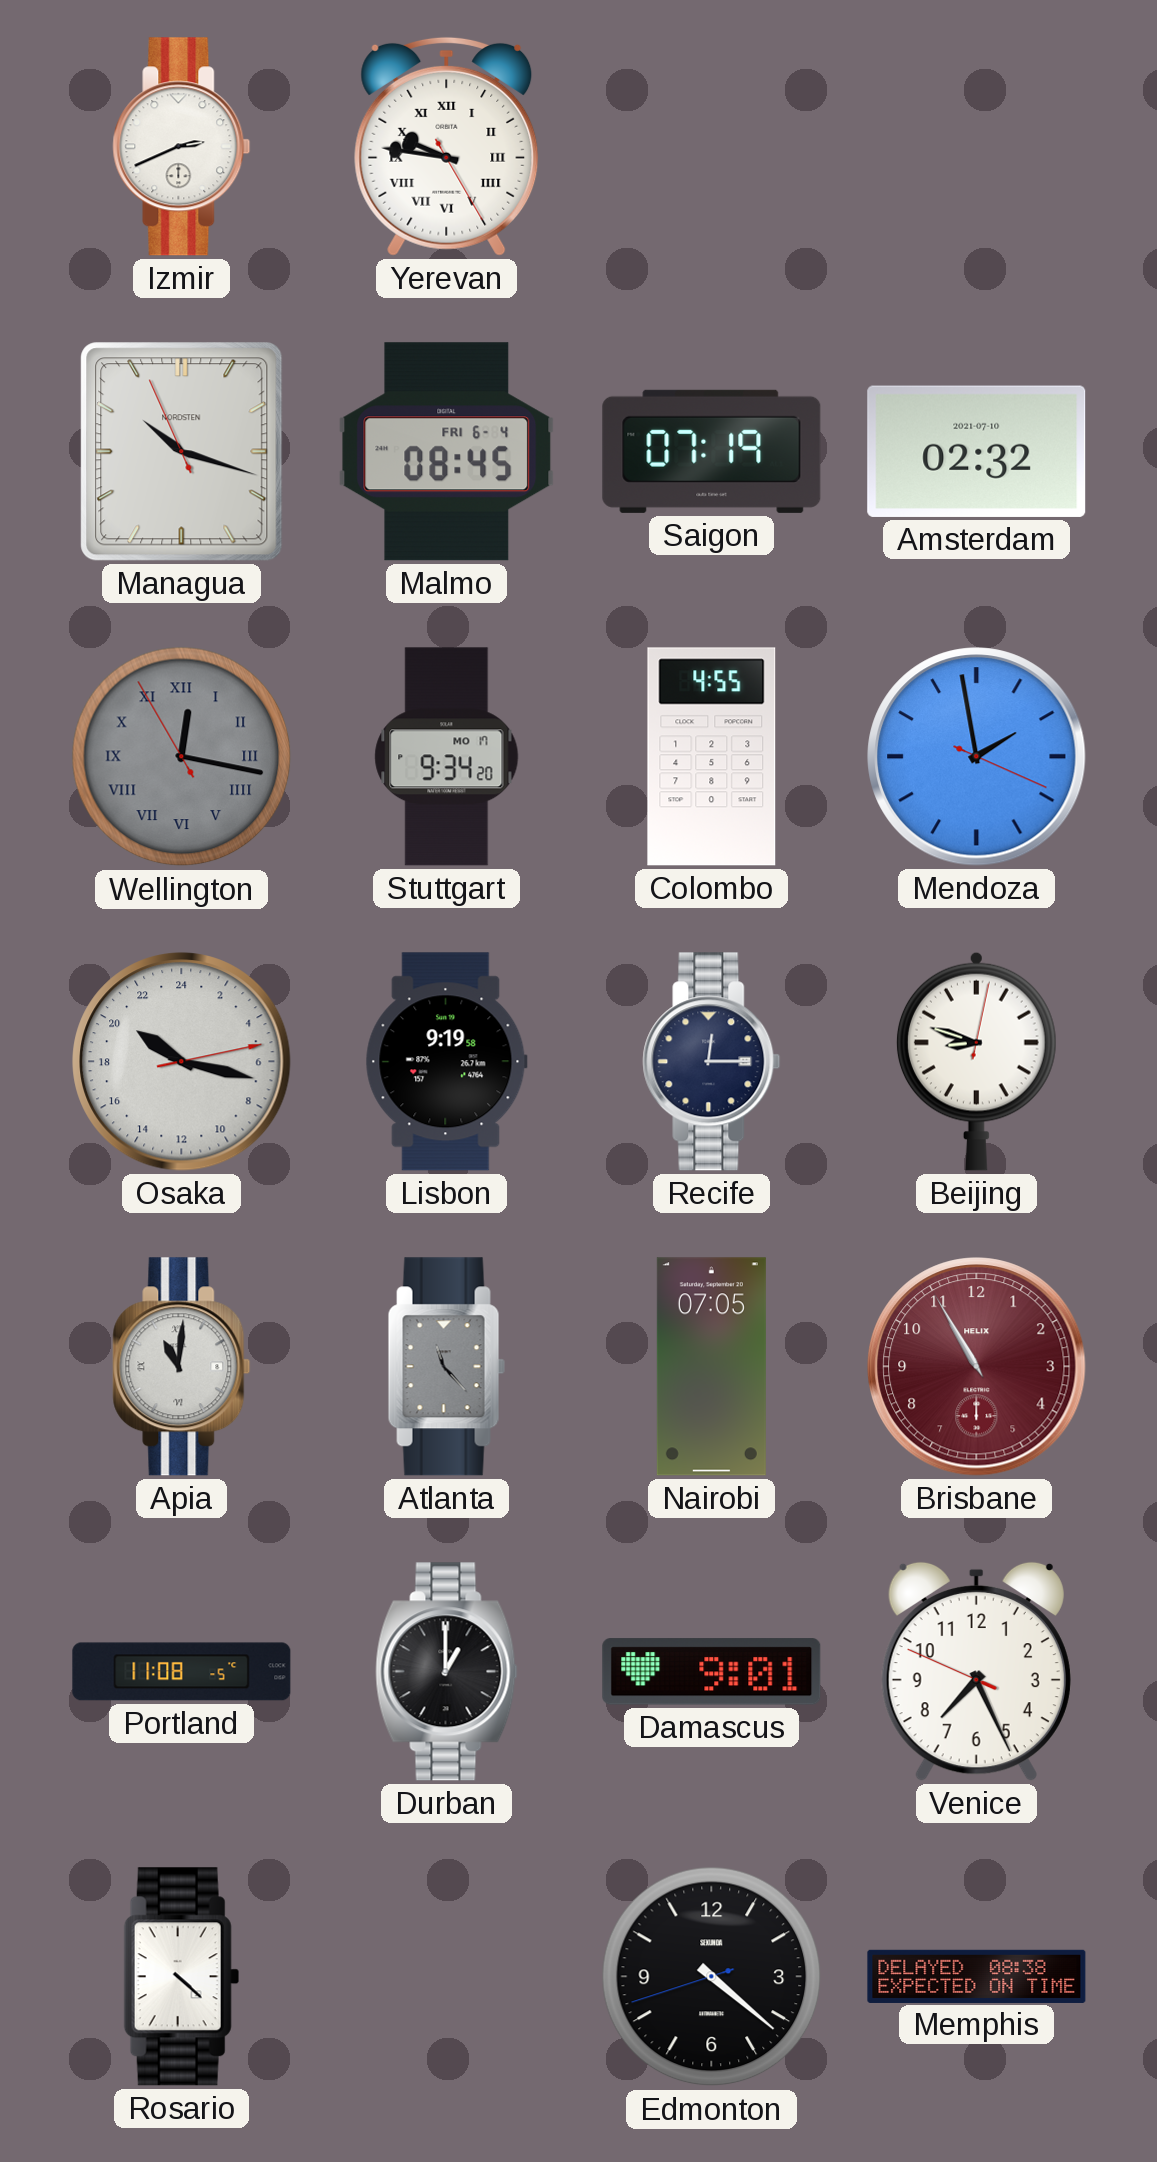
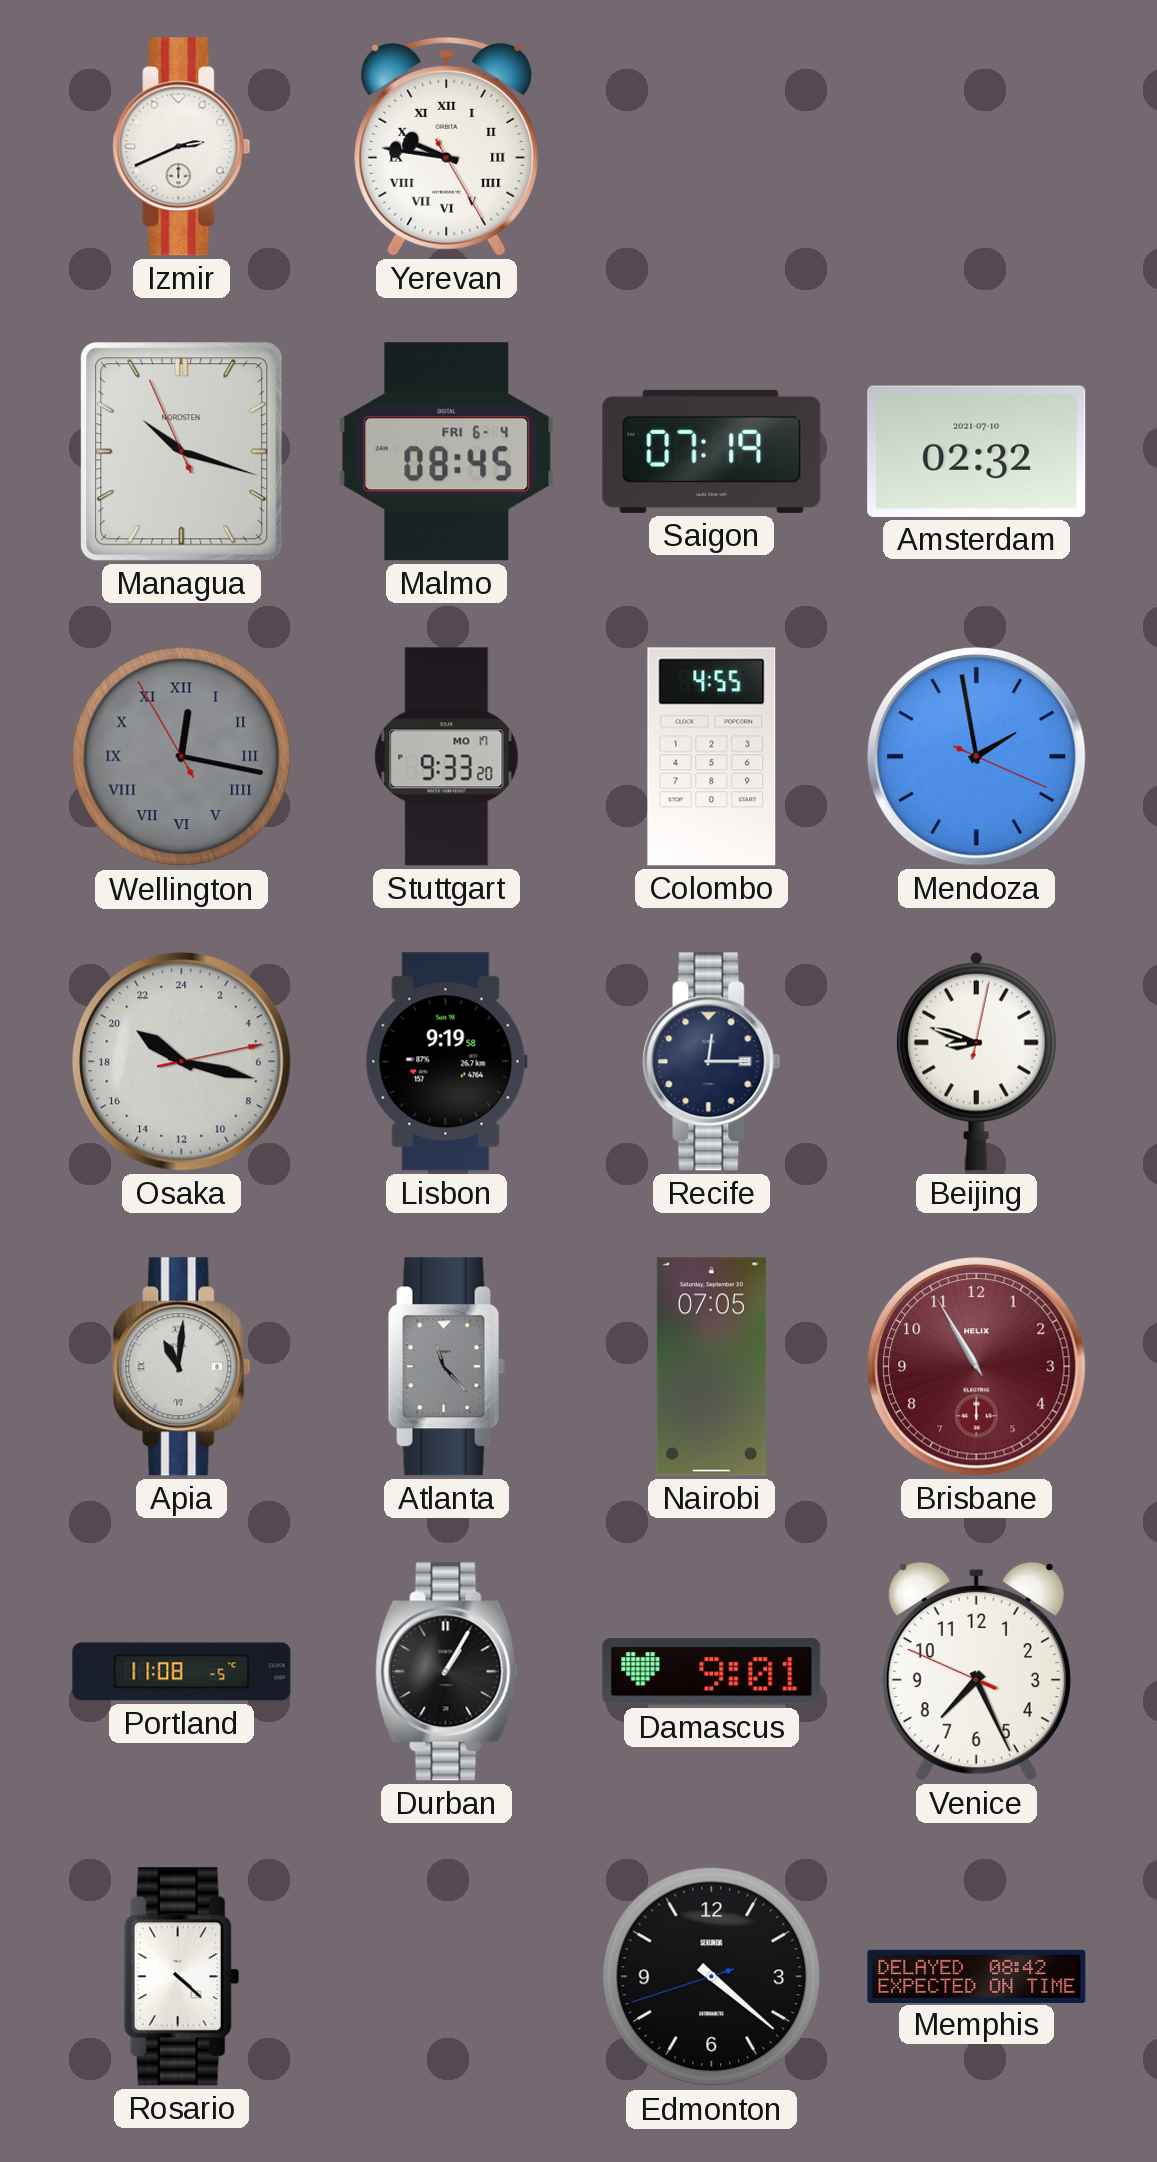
Stuttgart: 9:34 -> 9:33
Durban: 1:00 -> 1:05
Memphis: 08:38 -> 08:42
